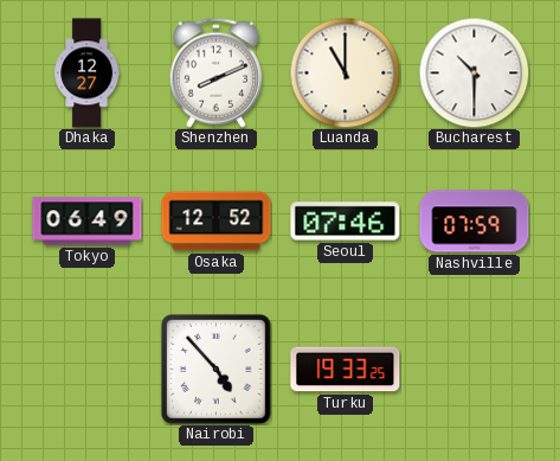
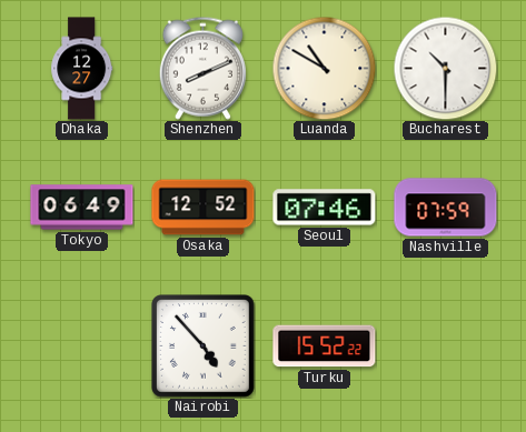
Luanda: 11:00 -> 10:50
Turku: 19:33 -> 15:52
